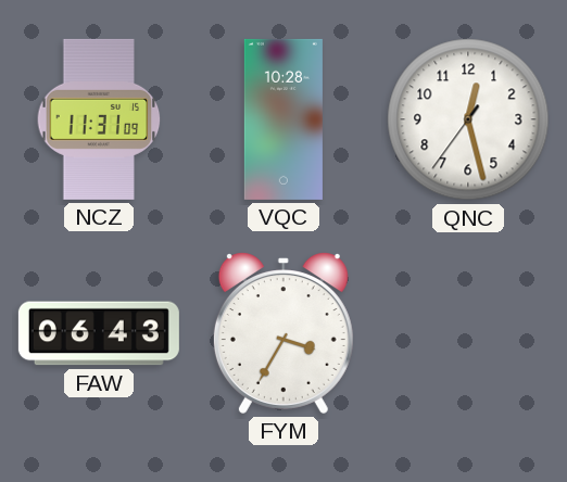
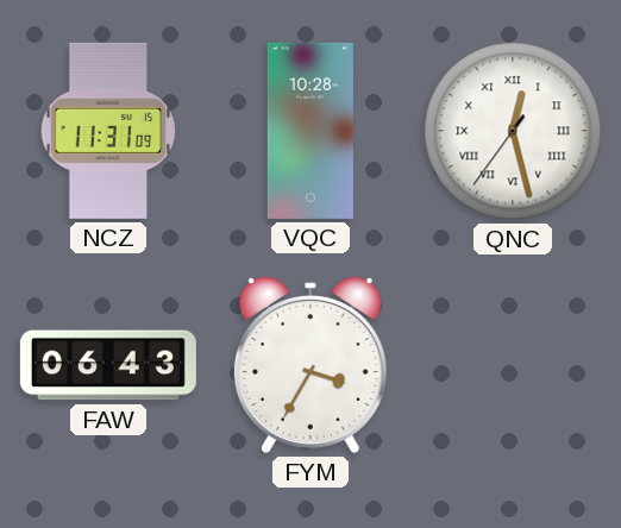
QNC numerals: Arabic -> Roman
